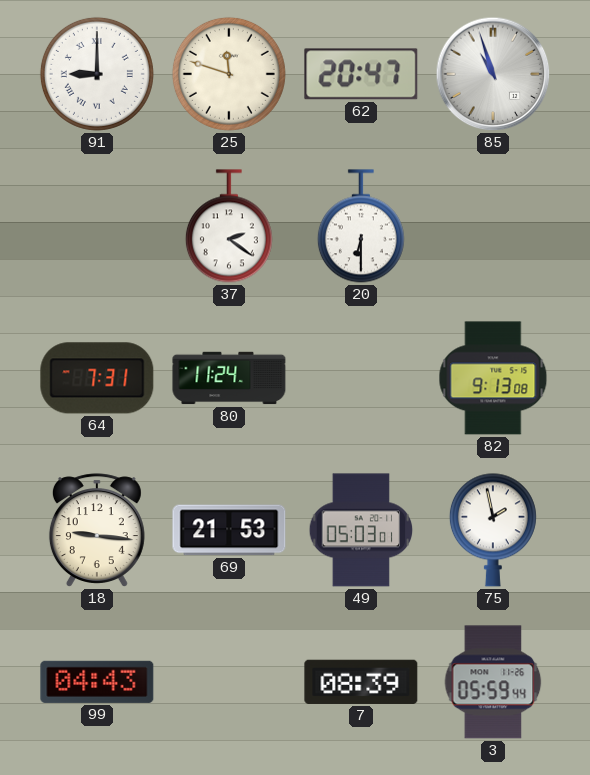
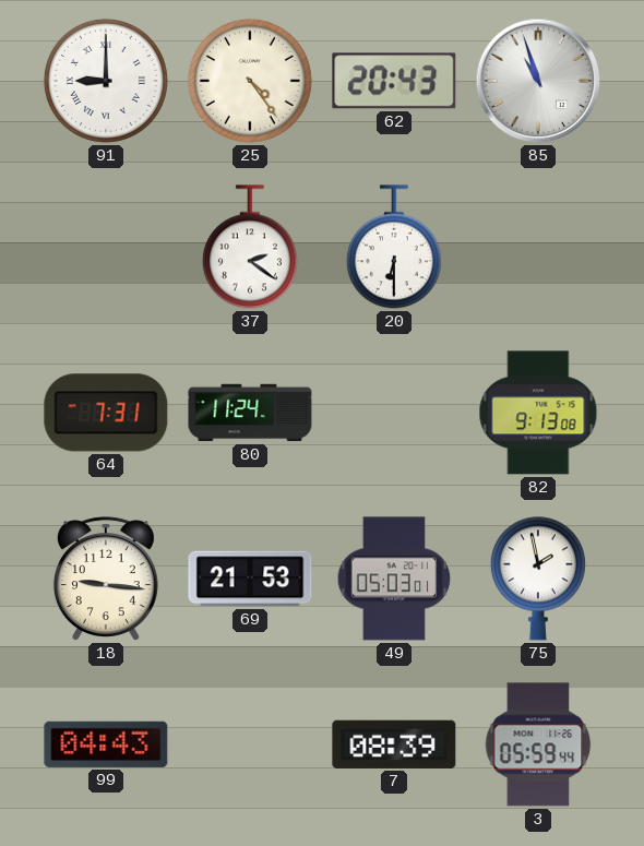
25: 11:48 -> 4:24
62: 20:47 -> 20:43
